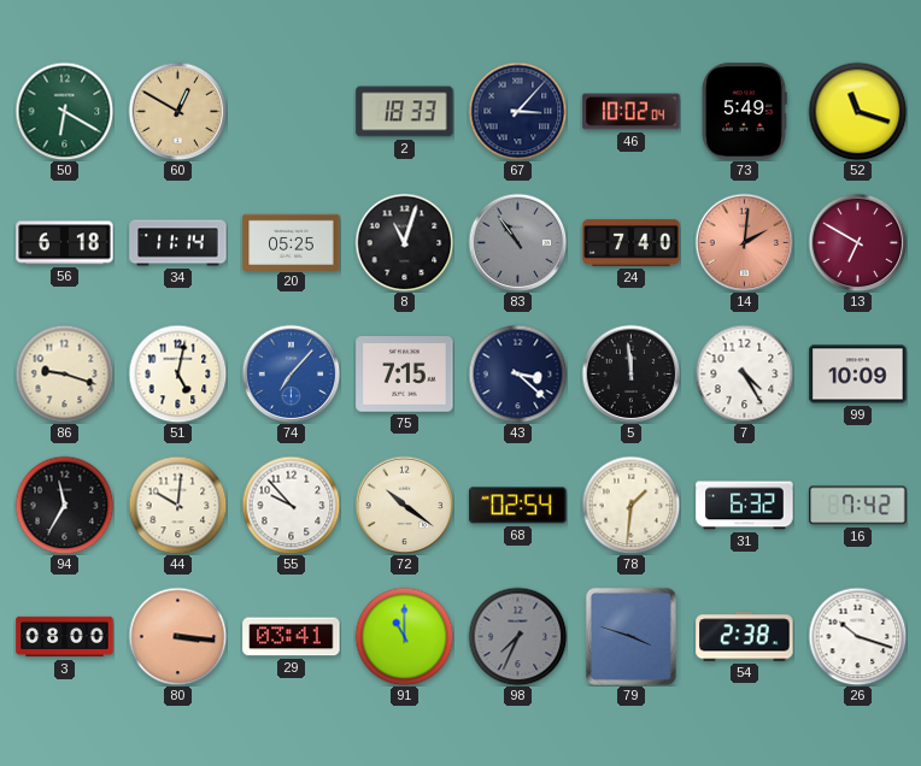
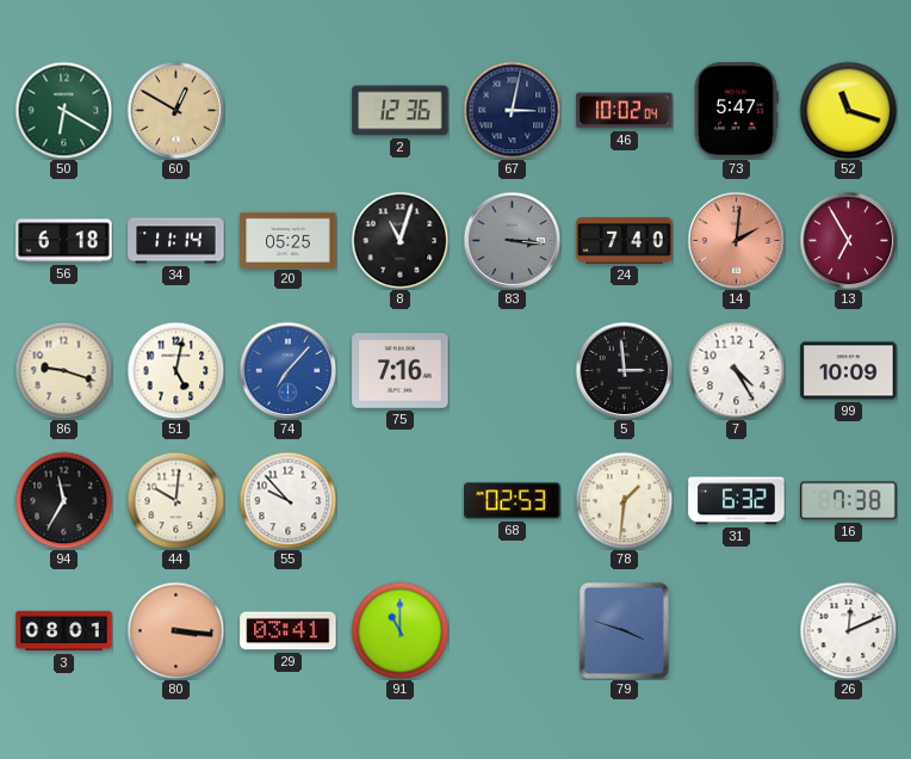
2: 18:33 -> 12:36
67: 3:07 -> 3:02
73: 5:49 -> 5:47
83: 10:54 -> 3:16
13: 6:50 -> 6:55
75: 7:15 -> 7:16
43: 3:22 -> none
5: 11:59 -> 2:59
72: 10:21 -> none
68: 02:54 -> 02:53
16: 7:42 -> 7:38
3: 08:00 -> 08:01
98: 7:34 -> none
54: 2:38 -> none
26: 10:18 -> 12:11
